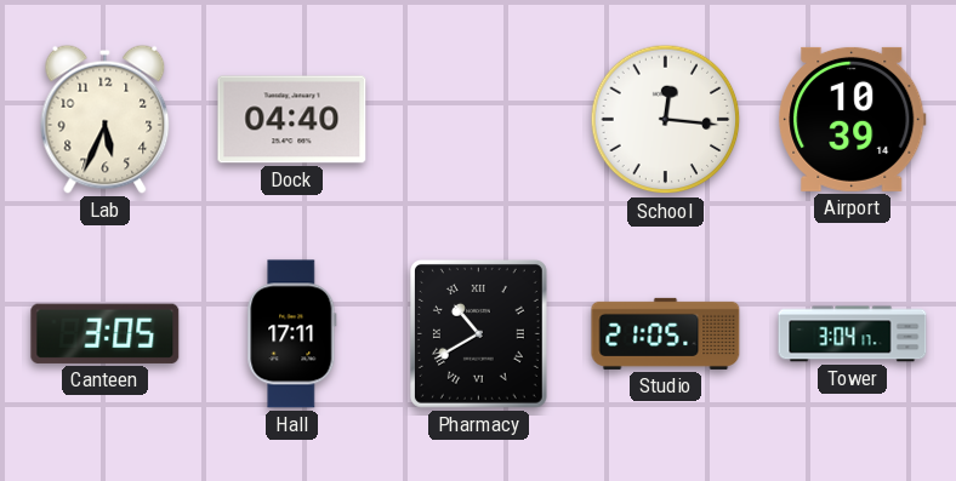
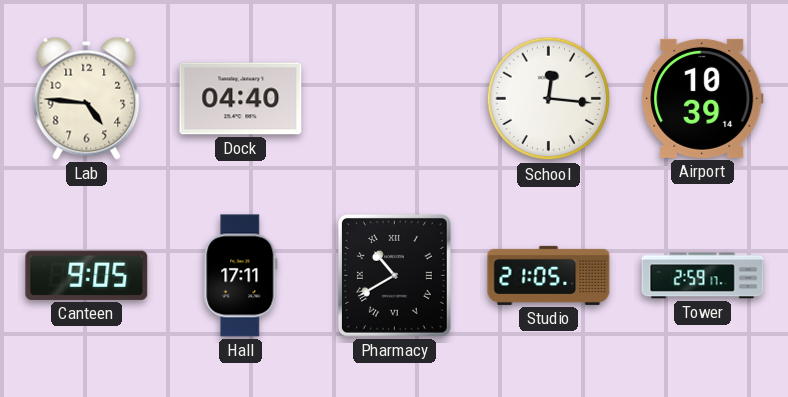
Lab: 5:34 -> 4:46
Canteen: 3:05 -> 9:05
Tower: 3:04 -> 2:59
